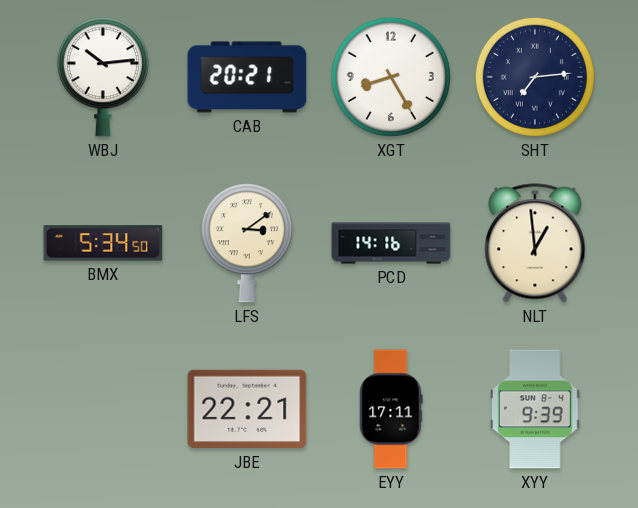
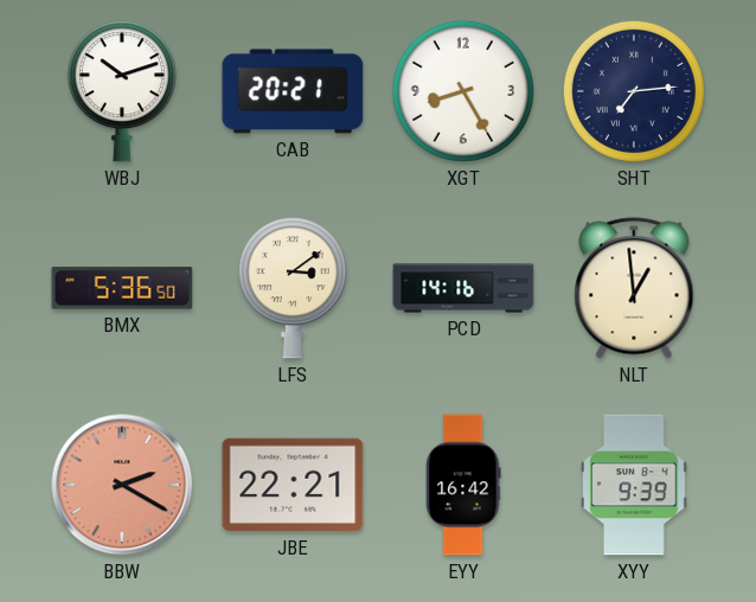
WBJ: 10:14 -> 10:12
BMX: 5:34 -> 5:36
BBW: none -> 2:20
EYY: 17:11 -> 16:42
